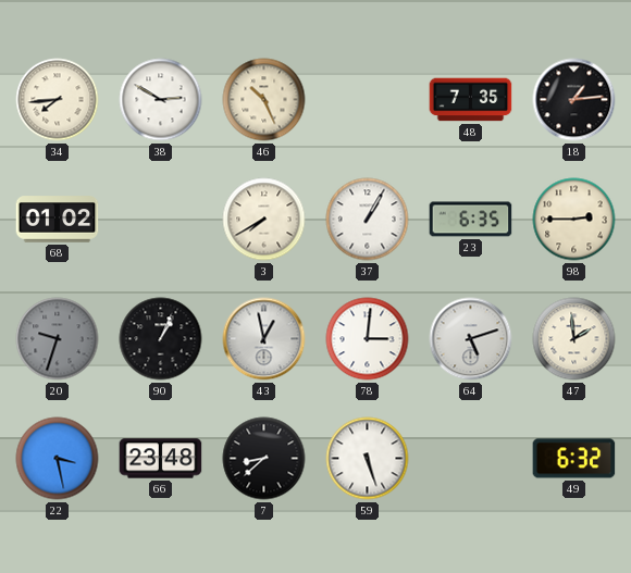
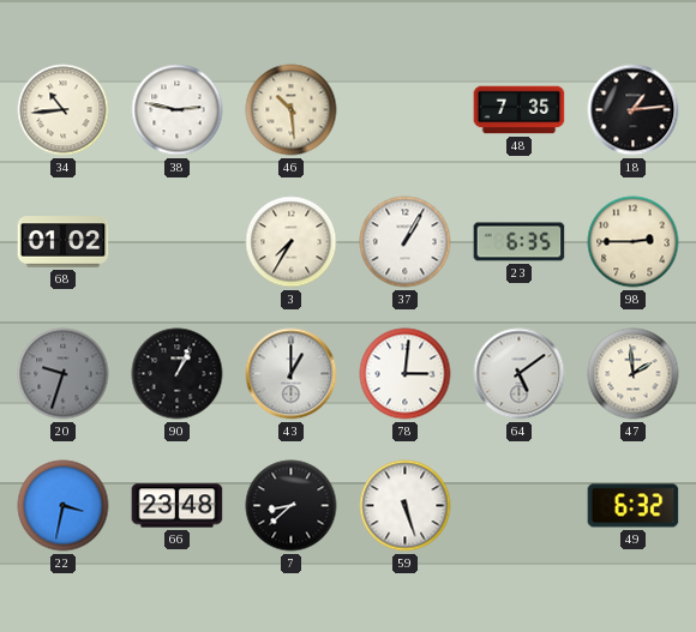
34: 7:44 -> 10:44
38: 2:50 -> 2:47
46: 10:26 -> 10:29
3: 7:40 -> 7:35
43: 12:58 -> 1:00
64: 5:12 -> 5:09
22: 3:28 -> 3:32
